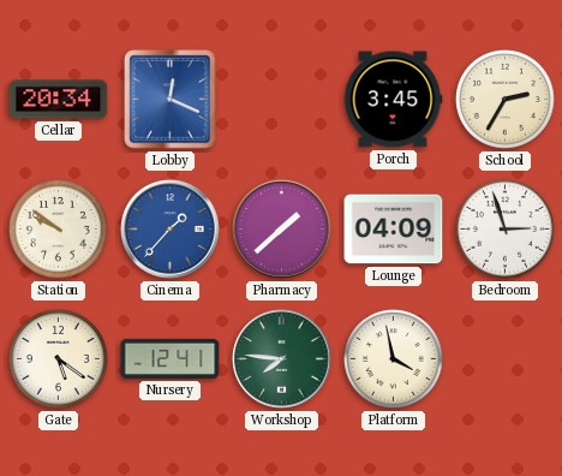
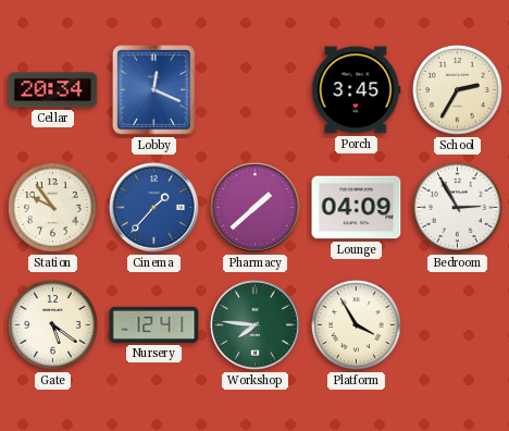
Station: 9:51 -> 9:54
Bedroom: 2:57 -> 2:55
Platform: 3:58 -> 3:55
